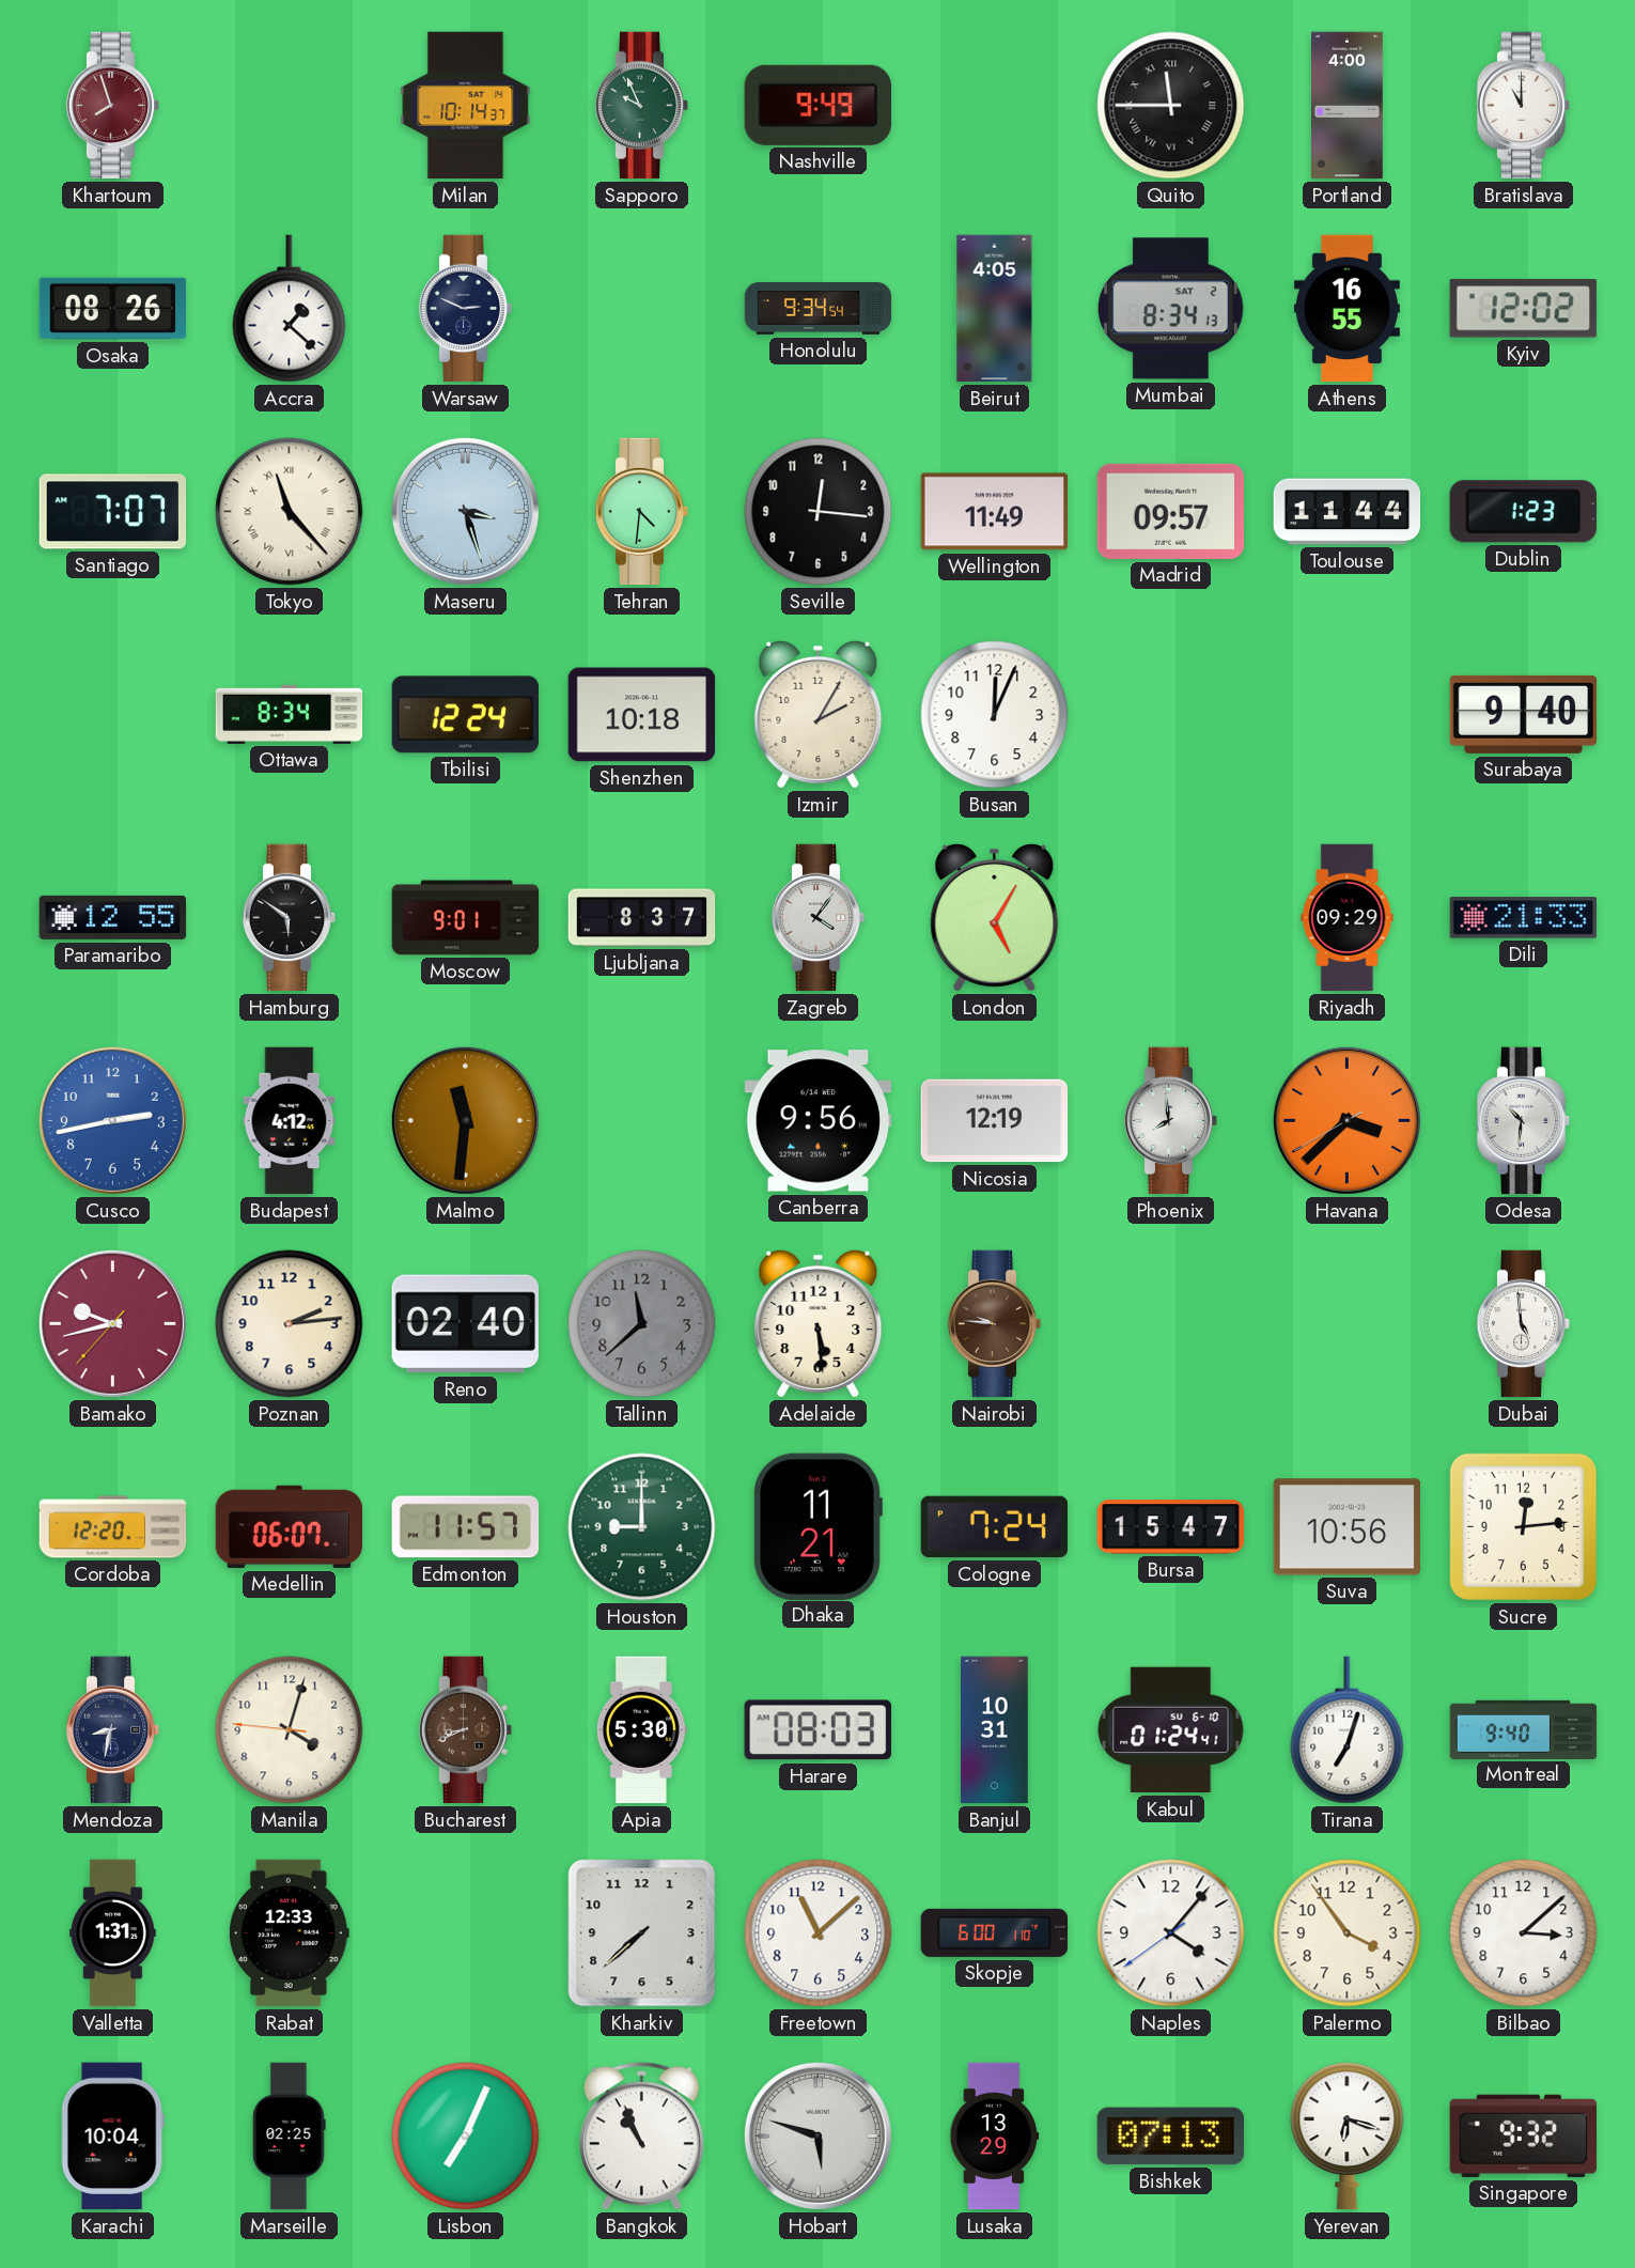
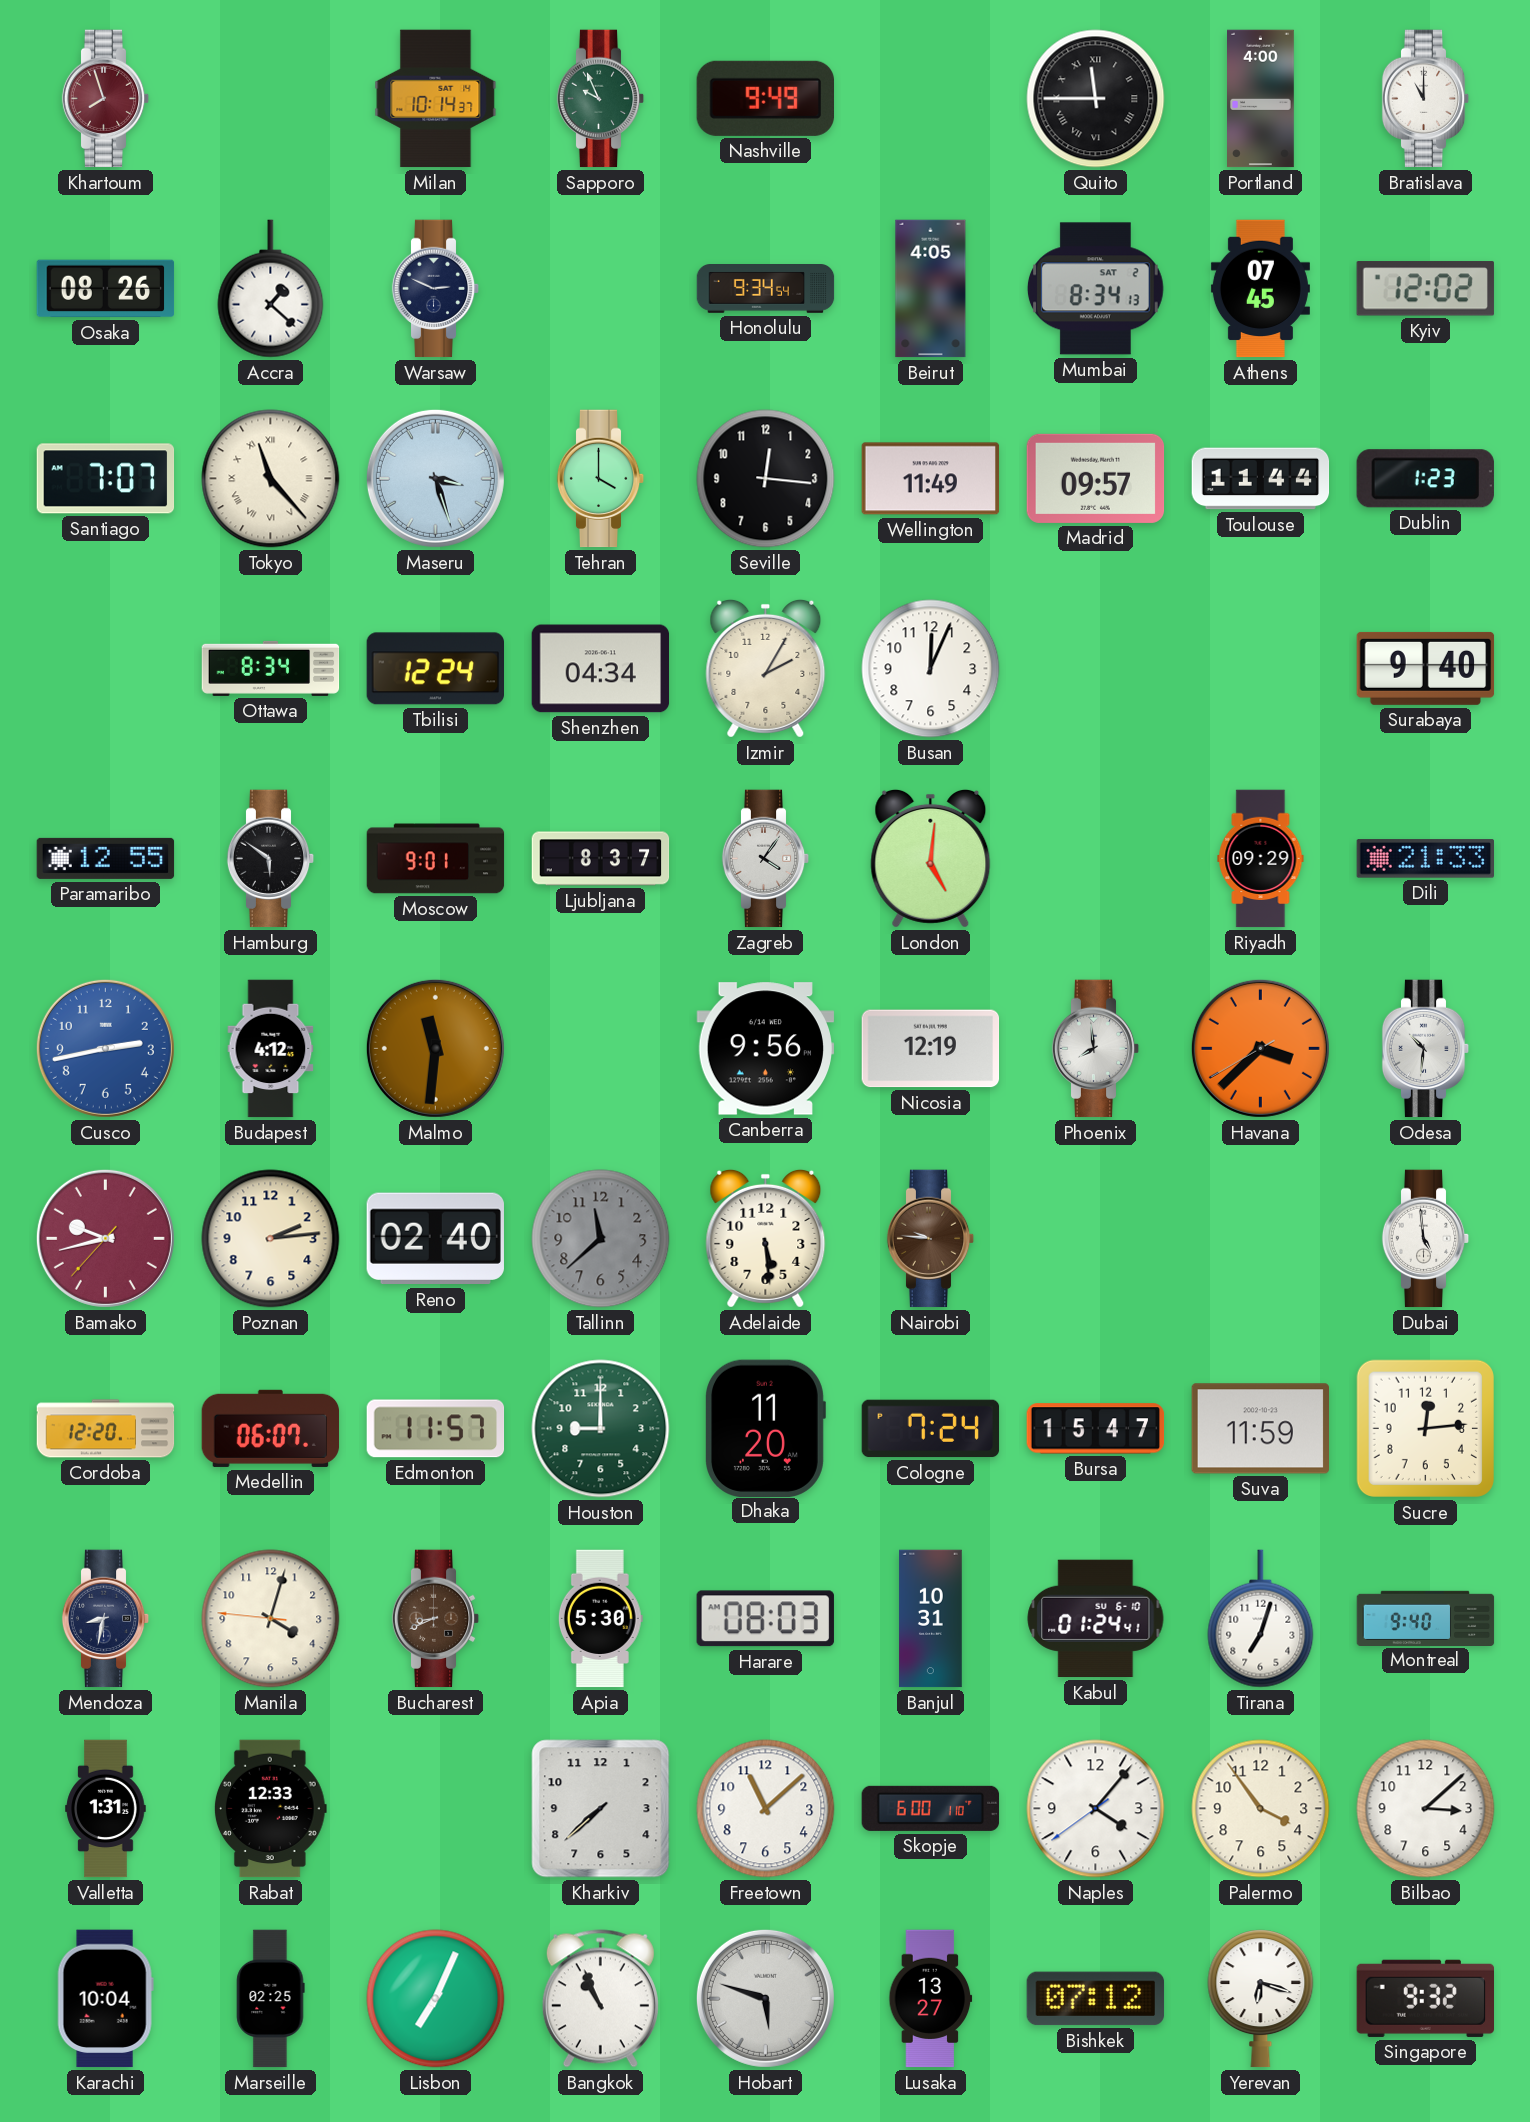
Athens: 16:55 -> 07:45
Tehran: 4:31 -> 4:00
Shenzhen: 10:18 -> 04:34
London: 5:05 -> 5:01
Dhaka: 11:21 -> 11:20
Suva: 10:56 -> 11:59
Lusaka: 13:29 -> 13:27
Bishkek: 07:13 -> 07:12
